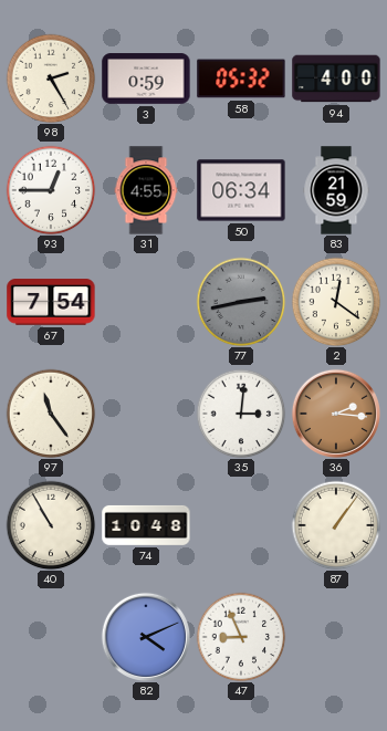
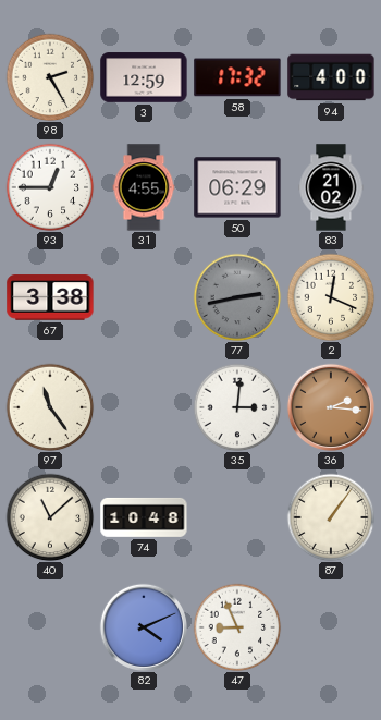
3: 0:59 -> 12:59
58: 05:32 -> 17:32
50: 06:34 -> 06:29
83: 21:59 -> 21:02
67: 7:54 -> 3:38
2: 12:21 -> 12:19
40: 10:55 -> 11:08
